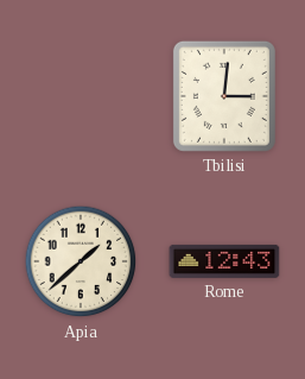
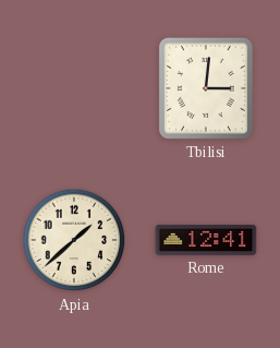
Rome: 12:43 -> 12:41
